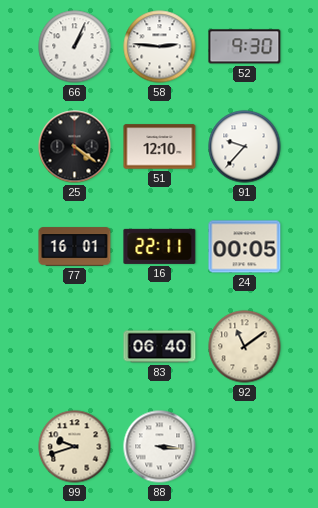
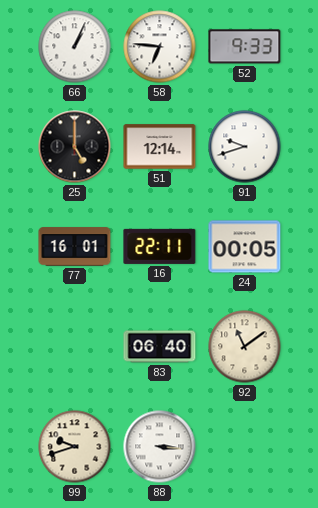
58: 2:46 -> 6:46
52: 9:30 -> 9:33
25: 4:21 -> 5:00
51: 12:10 -> 12:14
91: 9:37 -> 9:42
